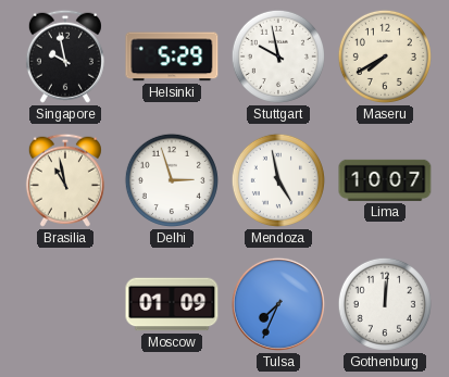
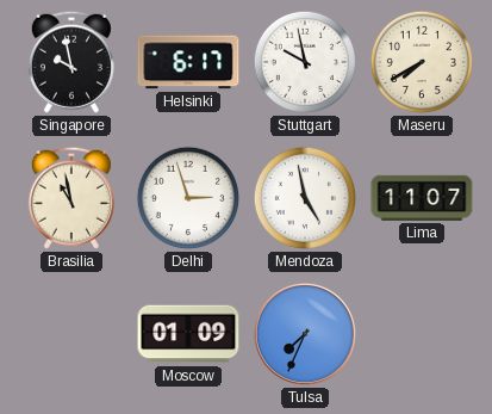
Helsinki: 5:29 -> 6:17
Lima: 10:07 -> 11:07
Gothenburg: 12:01 -> none
